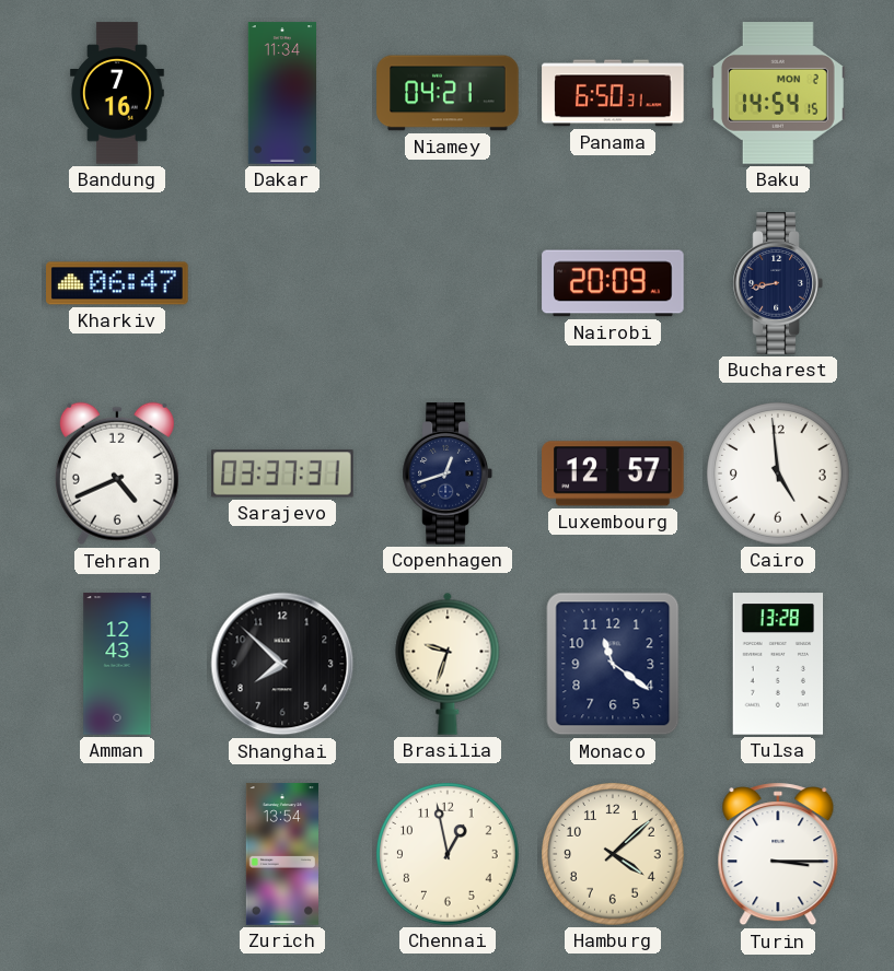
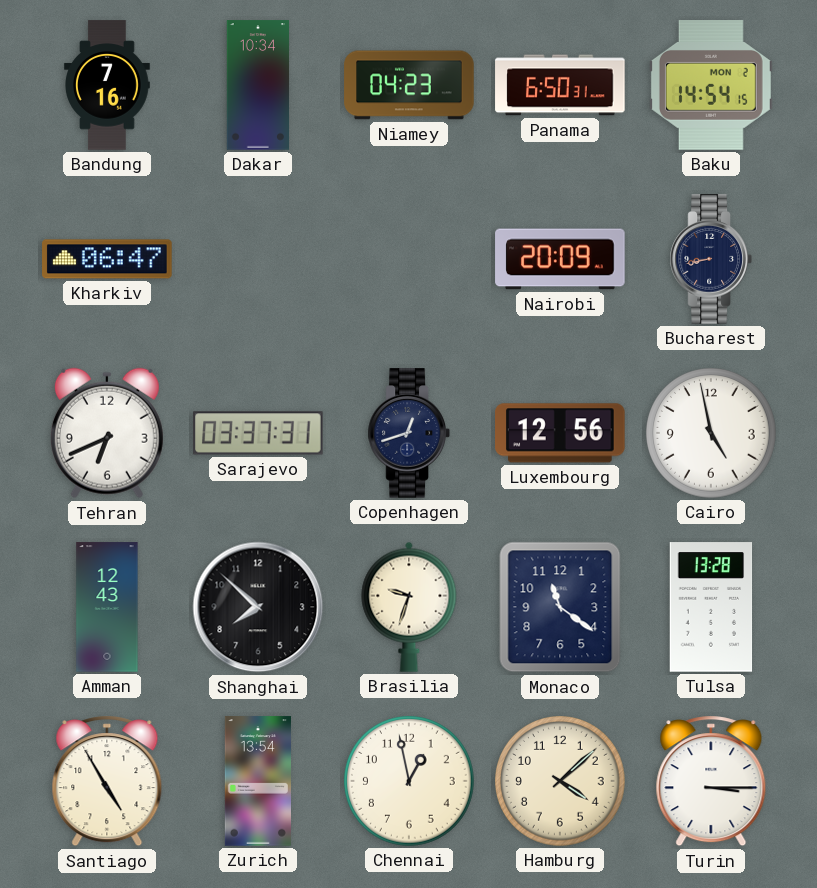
Dakar: 11:34 -> 10:34
Niamey: 04:21 -> 04:23
Tehran: 4:41 -> 6:41
Luxembourg: 12:57 -> 12:56
Cairo: 4:59 -> 4:58
Santiago: none -> 4:55
